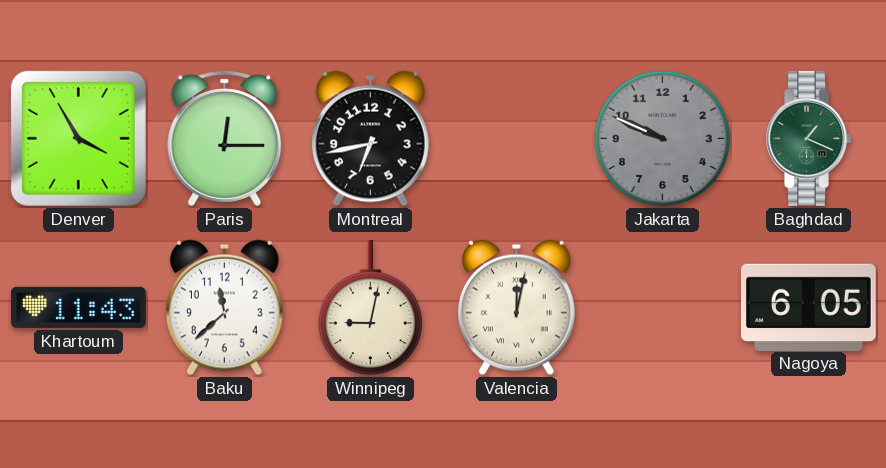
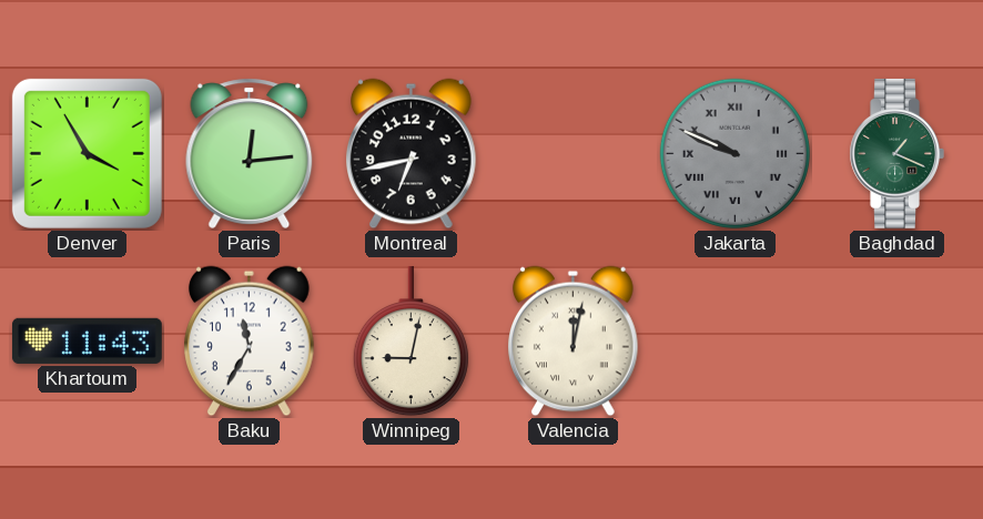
Paris: 12:15 -> 12:14
Jakarta numerals: Arabic -> Roman
Baku: 11:38 -> 11:35
Nagoya: 6:05 -> none
